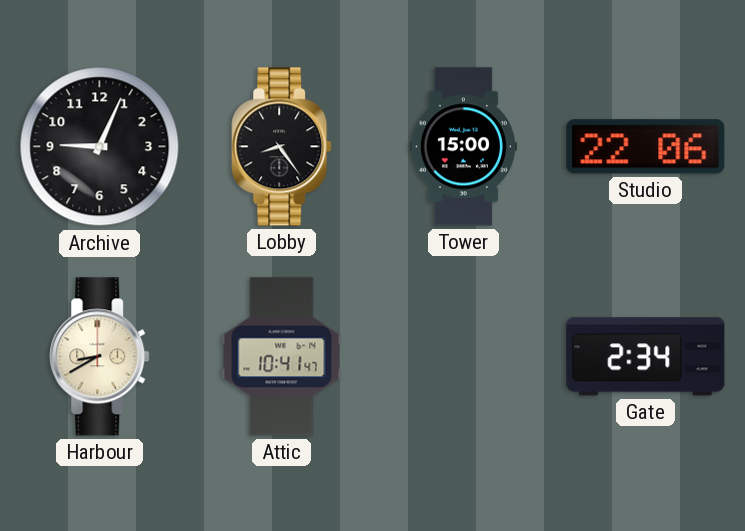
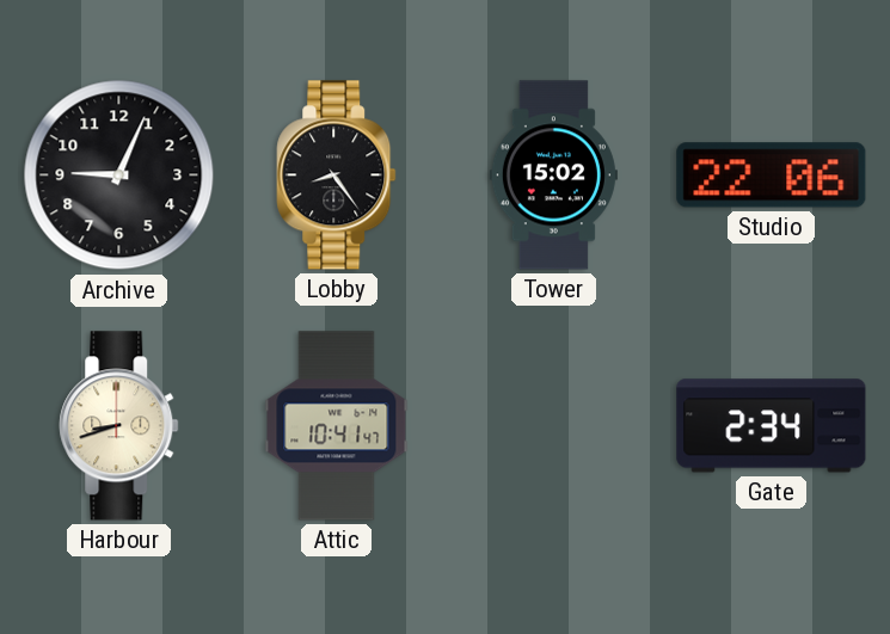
Tower: 15:00 -> 15:02
Harbour: 8:40 -> 8:42
